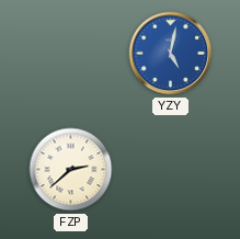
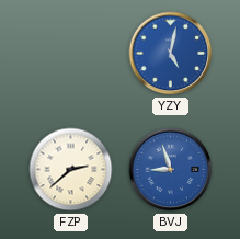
BVJ: none -> 8:57
